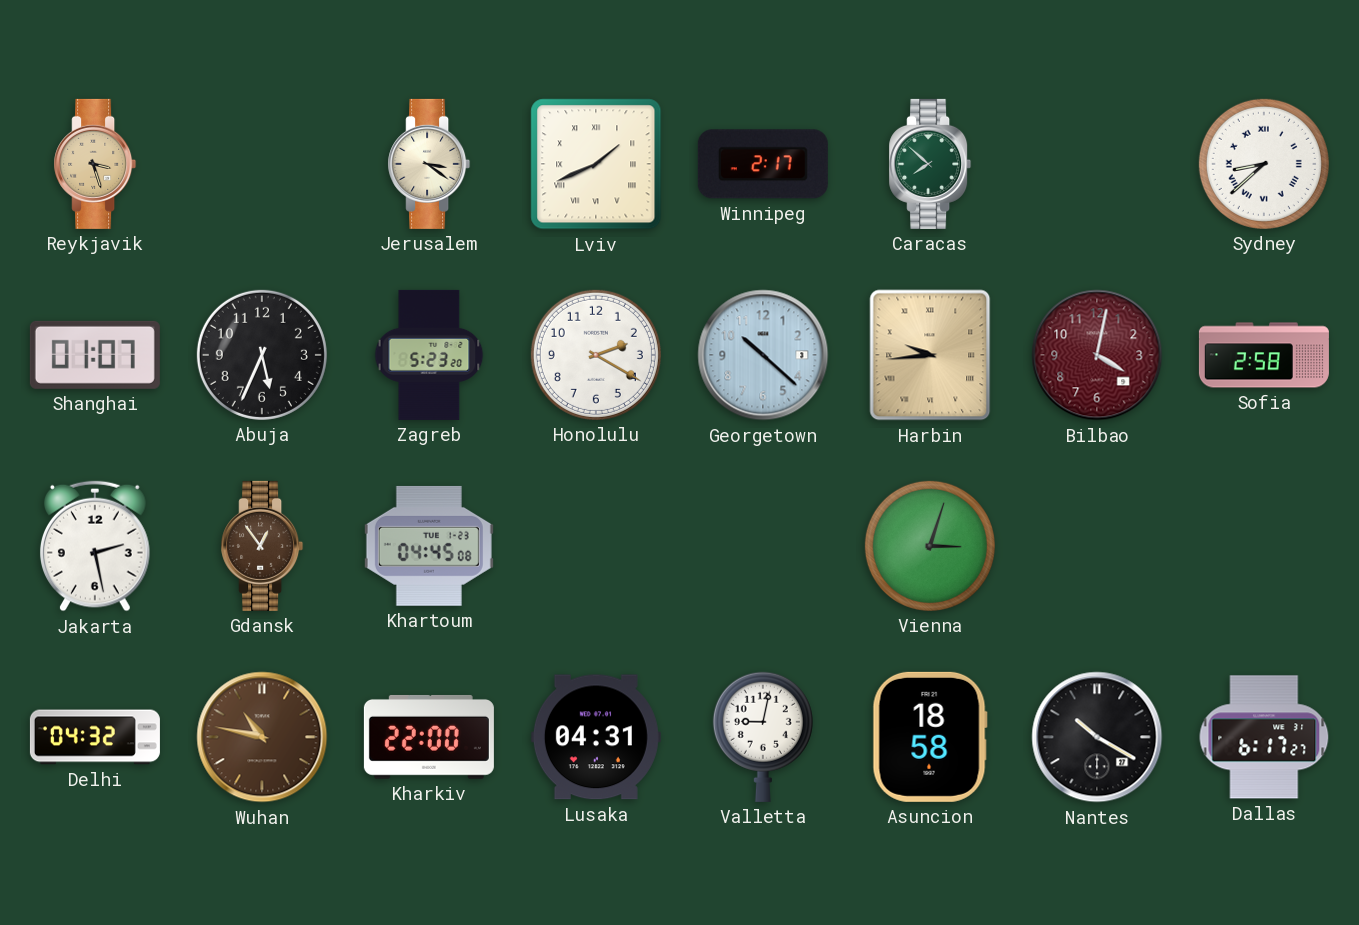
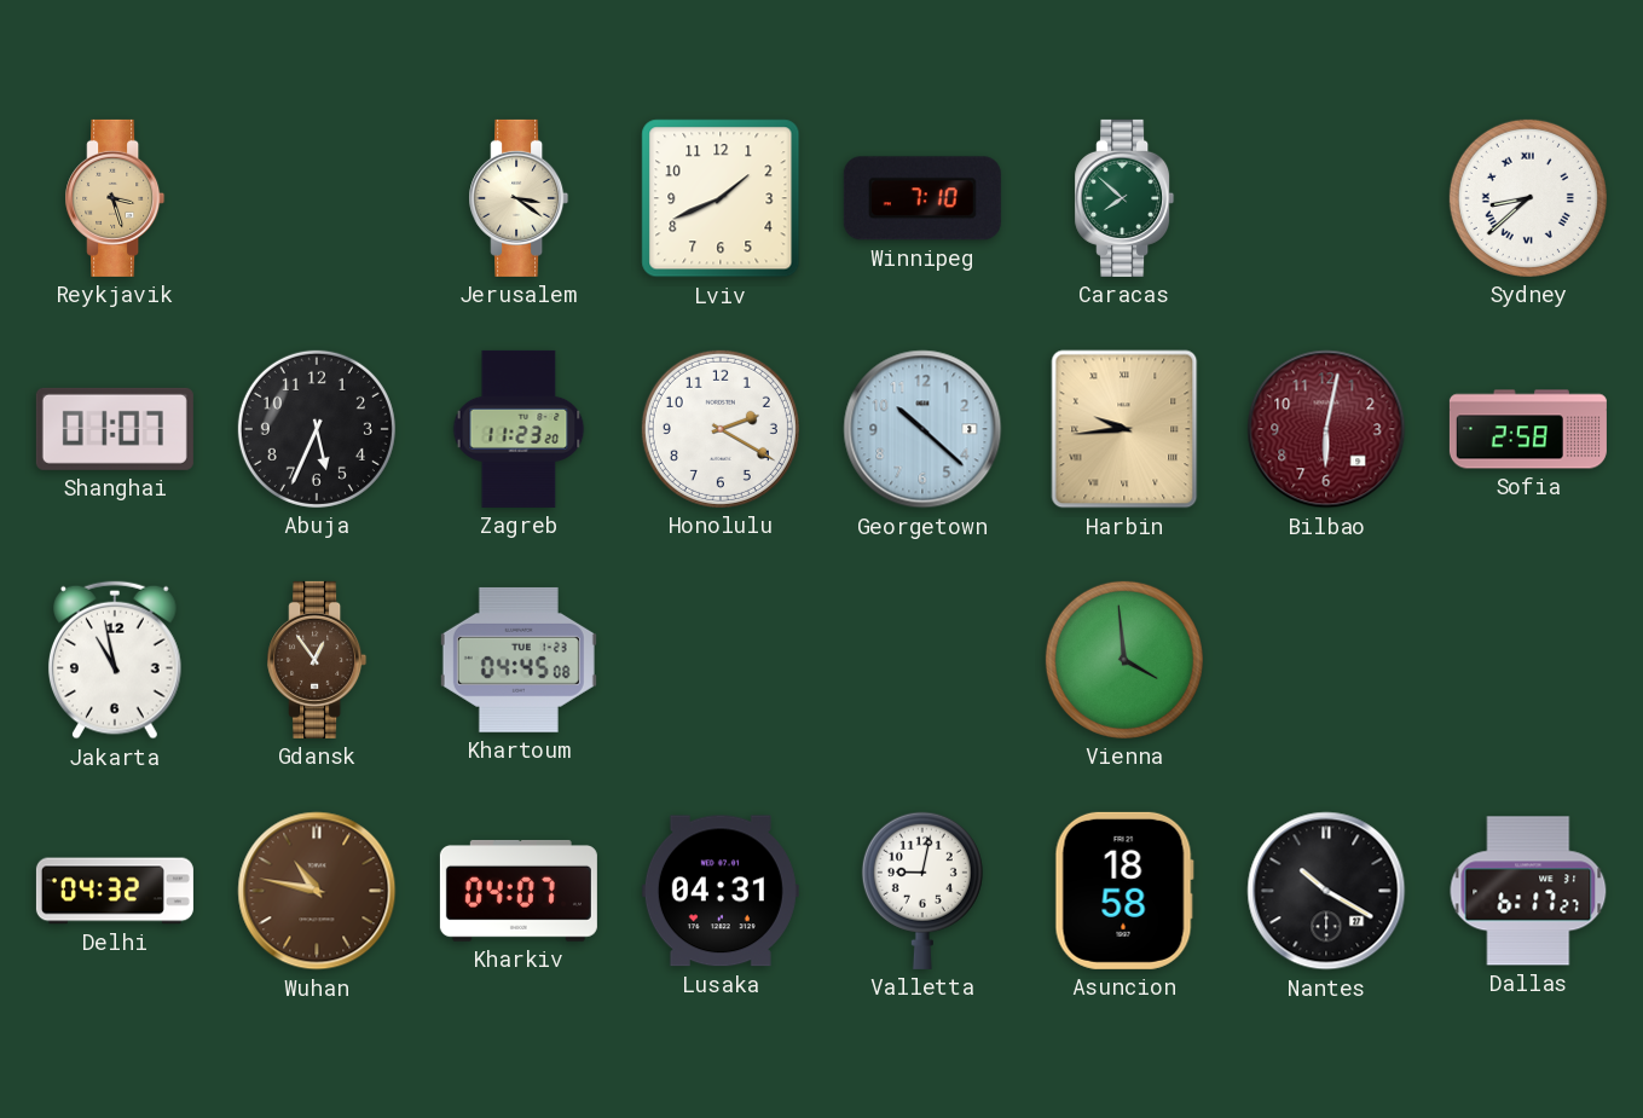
Lviv numerals: Roman -> Arabic
Winnipeg: 2:17 -> 7:10
Zagreb: 5:23 -> 11:23
Bilbao: 4:02 -> 6:02
Jakarta: 2:28 -> 10:58
Vienna: 3:03 -> 3:59
Kharkiv: 22:00 -> 04:07
